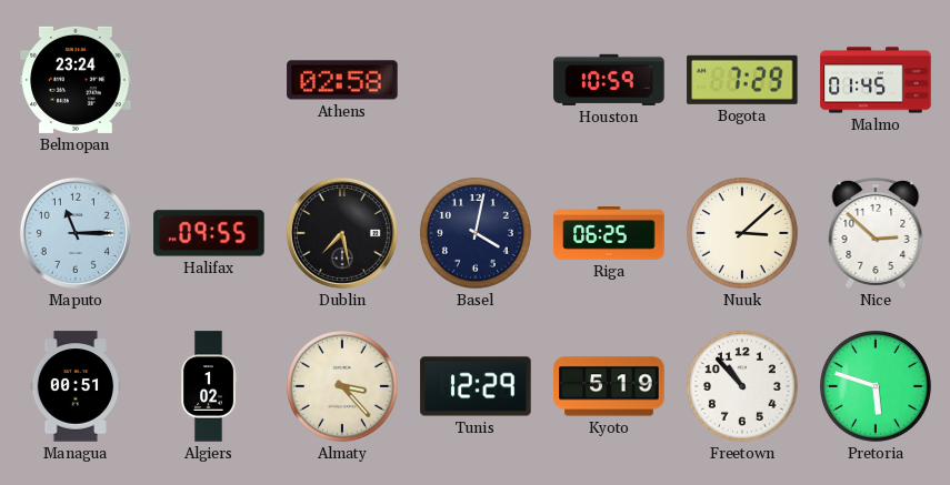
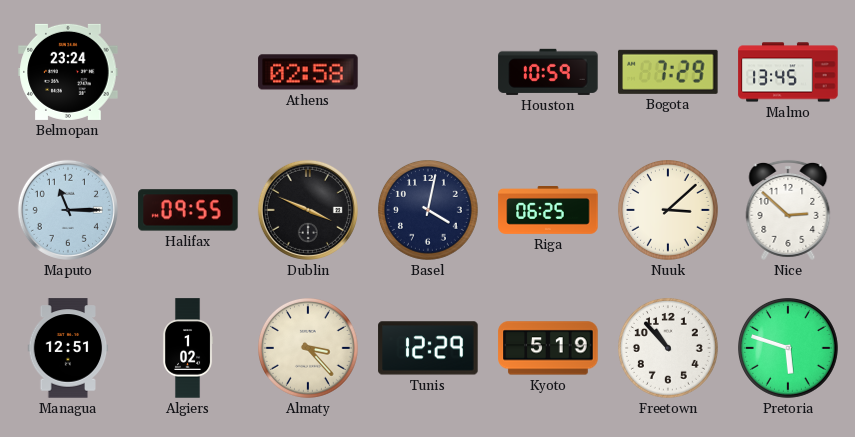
Malmo: 01:45 -> 13:45
Dublin: 7:28 -> 3:49
Managua: 00:51 -> 12:51
